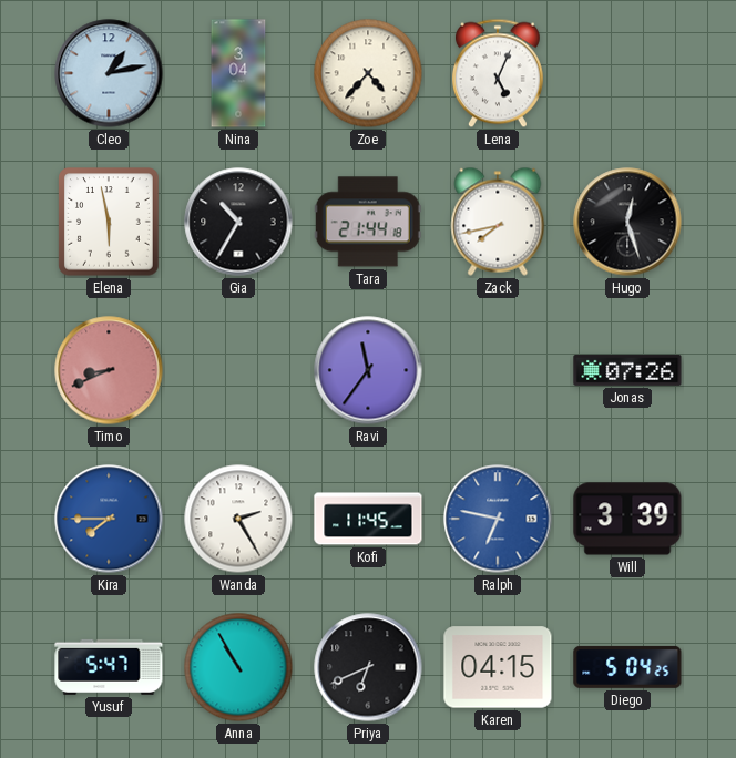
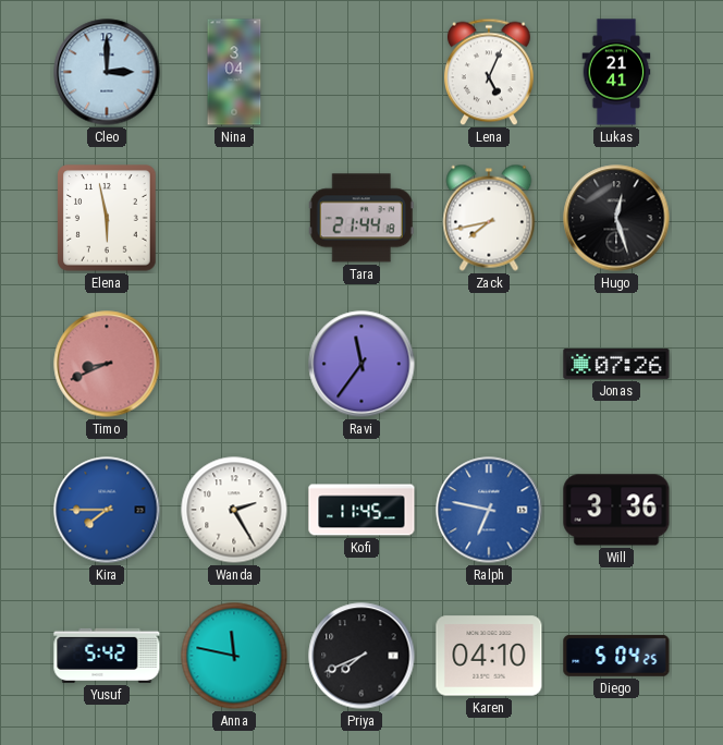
Cleo: 1:13 -> 3:00
Zoe: 4:37 -> none
Lukas: none -> 21:41
Gia: 10:35 -> none
Will: 3:39 -> 3:36
Yusuf: 5:47 -> 5:42
Anna: 10:55 -> 11:47
Priya: 6:41 -> 7:41
Karen: 04:15 -> 04:10
